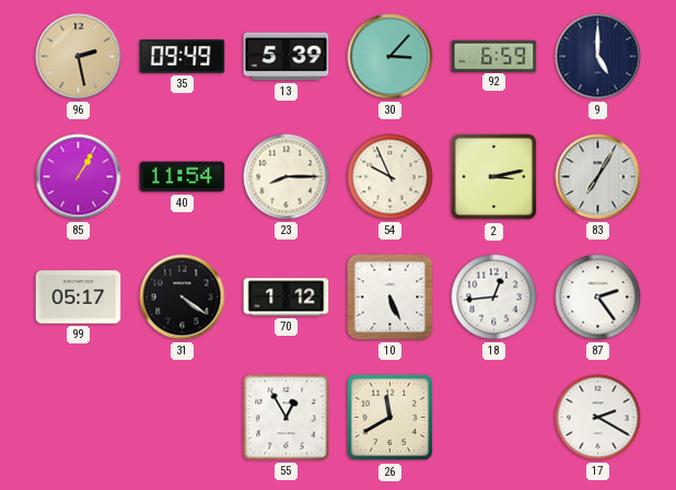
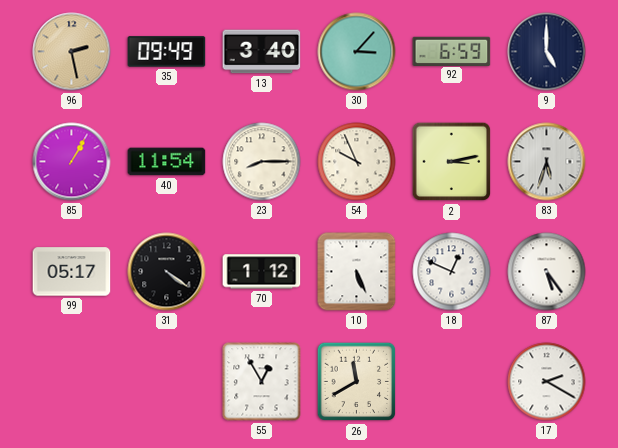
13: 5:39 -> 3:40
83: 7:05 -> 5:33
18: 12:44 -> 12:49
87: 2:24 -> 5:24
